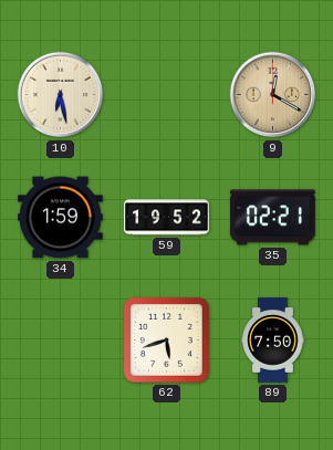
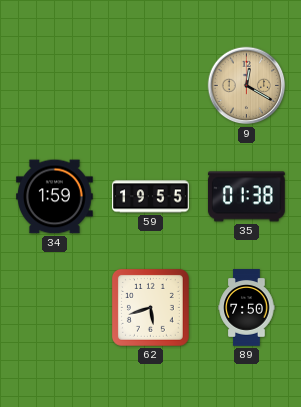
10: 6:28 -> none
59: 19:52 -> 19:55
35: 02:21 -> 01:38
